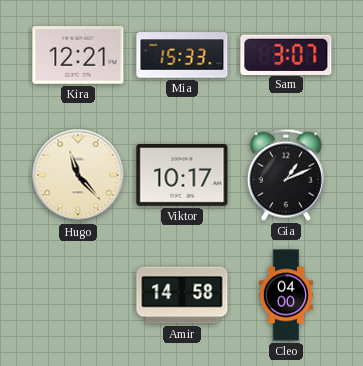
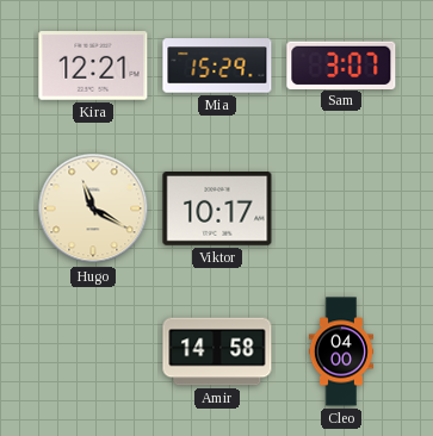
Mia: 15:33 -> 15:29
Hugo: 11:23 -> 11:20
Gia: 1:11 -> none
